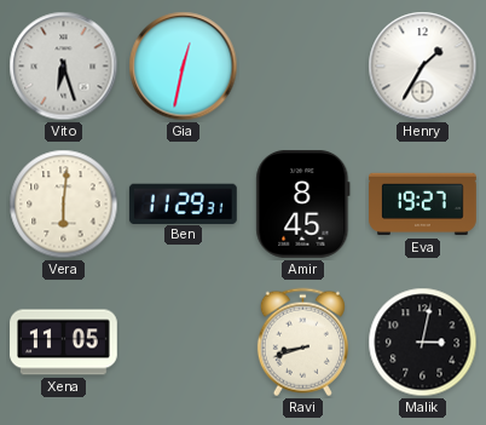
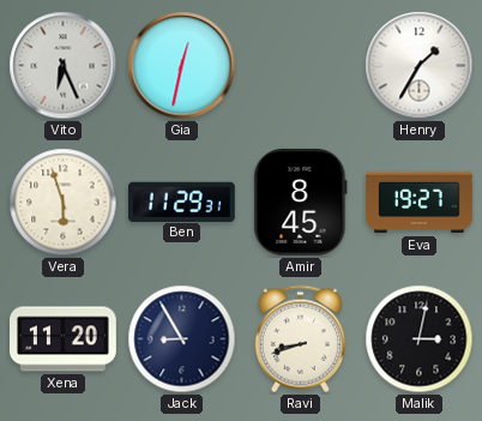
Vito: 6:27 -> 6:26
Vera: 6:01 -> 5:57
Xena: 11:05 -> 11:20
Jack: none -> 8:55
